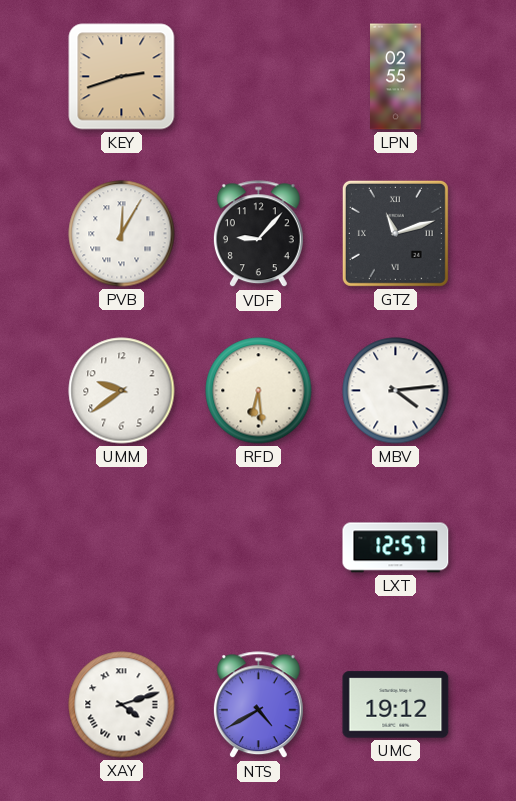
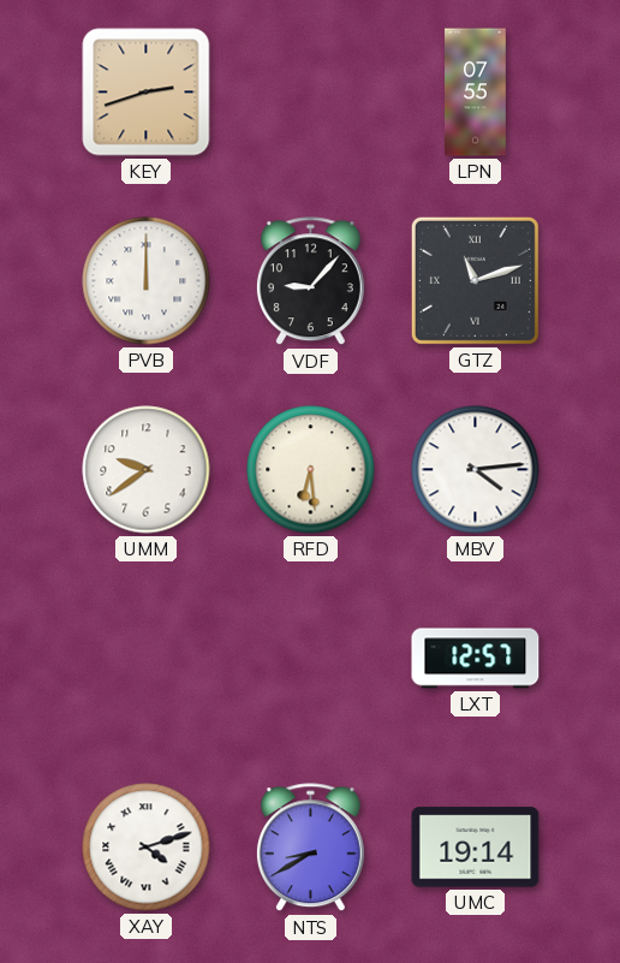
LPN: 02:55 -> 07:55
PVB: 12:05 -> 12:00
NTS: 4:40 -> 8:40
UMC: 19:12 -> 19:14
